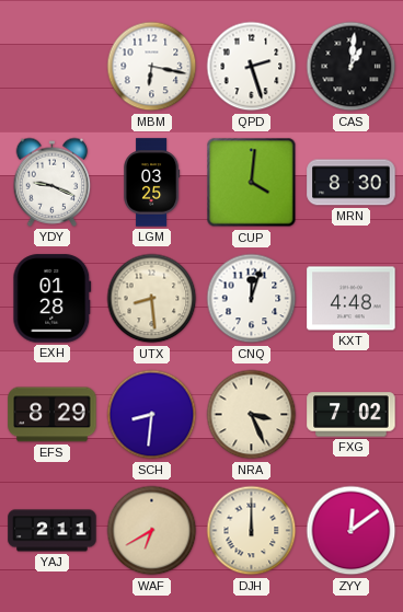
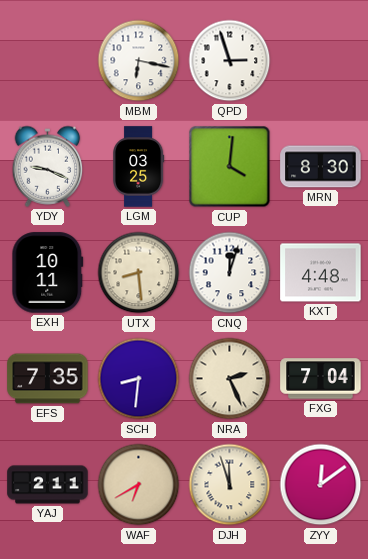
QPD: 2:27 -> 2:57
CAS: 1:01 -> none
EXH: 01:28 -> 10:11
EFS: 8:29 -> 7:35
NRA: 3:26 -> 2:26
FXG: 7:02 -> 7:04
DJH: 12:00 -> 11:57
